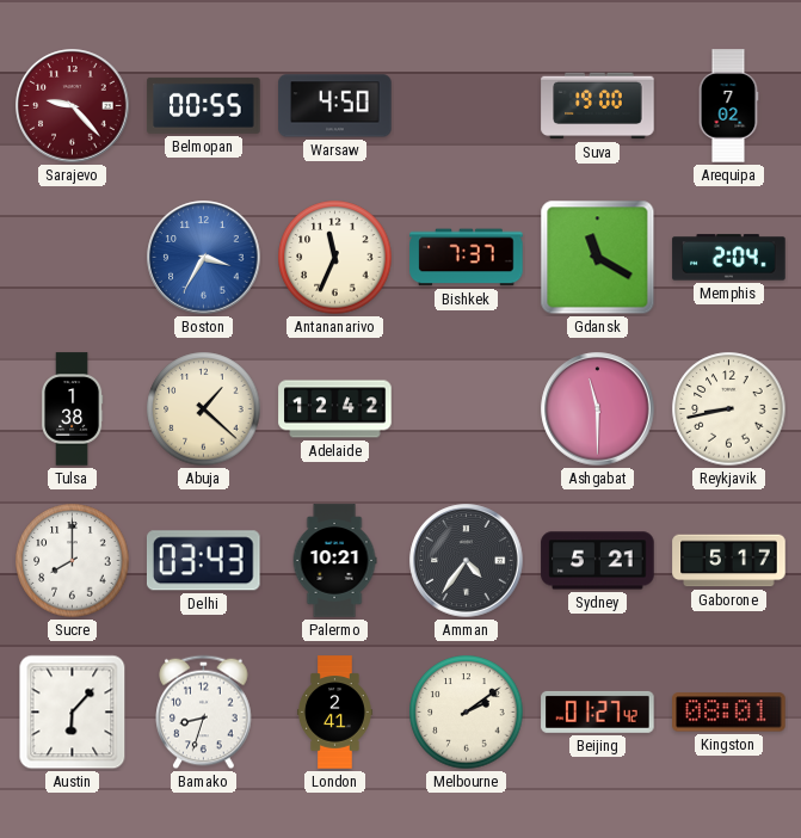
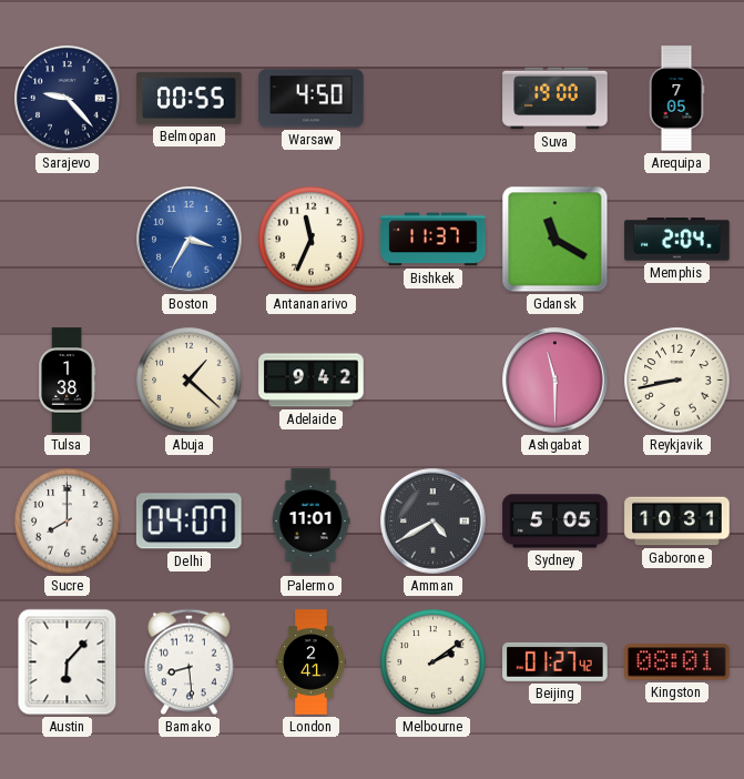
Sarajevo dial: burgundy -> navy
Arequipa: 7:02 -> 7:05
Bishkek: 7:37 -> 11:37
Adelaide: 12:42 -> 9:42
Delhi: 03:43 -> 04:07
Palermo: 10:21 -> 11:01
Amman: 4:36 -> 4:40
Sydney: 5:21 -> 5:05
Gaborone: 5:17 -> 10:31
Bamako: 8:33 -> 8:29
